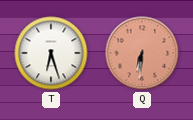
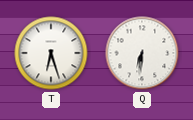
Q dial: salmon -> white
